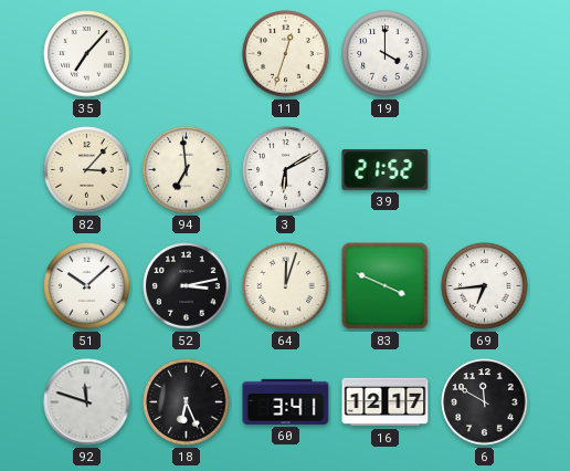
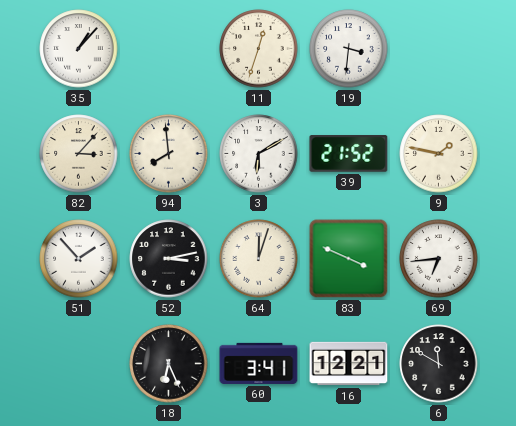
35: 7:07 -> 1:07
19: 4:00 -> 3:31
94: 6:59 -> 7:59
9: none -> 1:47
51: 10:08 -> 1:53
92: 11:48 -> none
16: 12:17 -> 12:21
